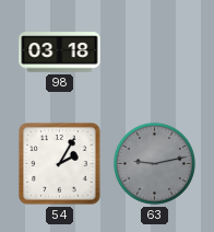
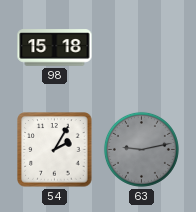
98: 03:18 -> 15:18
